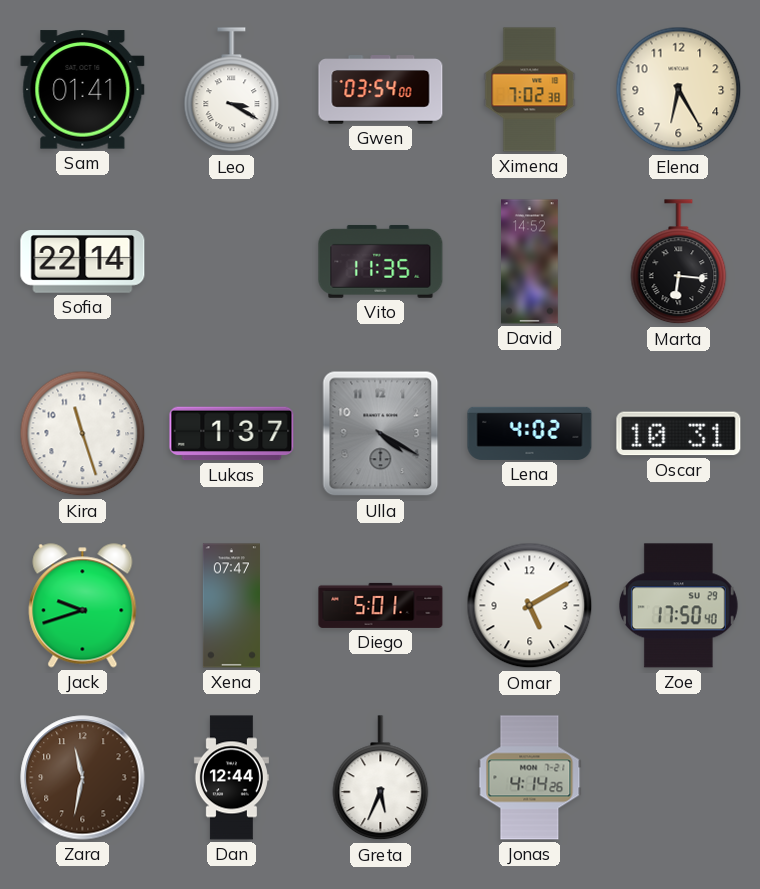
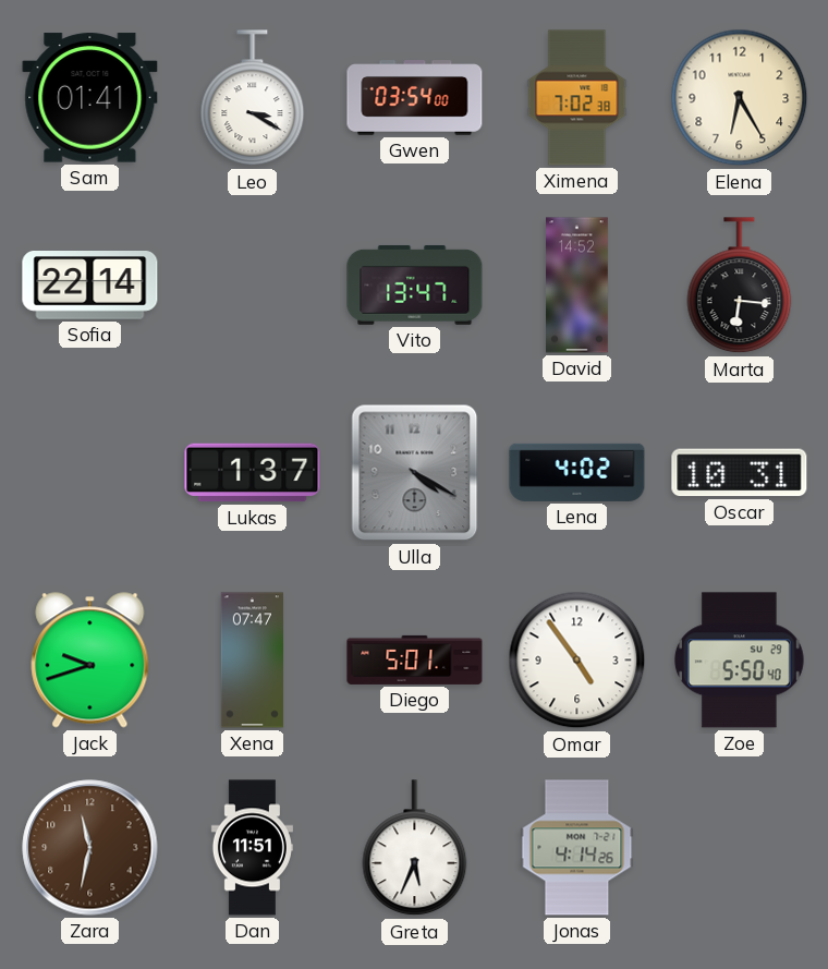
Vito: 11:35 -> 13:47
Kira: 11:27 -> none
Omar: 5:10 -> 4:54
Zoe: 17:50 -> 5:50
Dan: 12:44 -> 11:51
